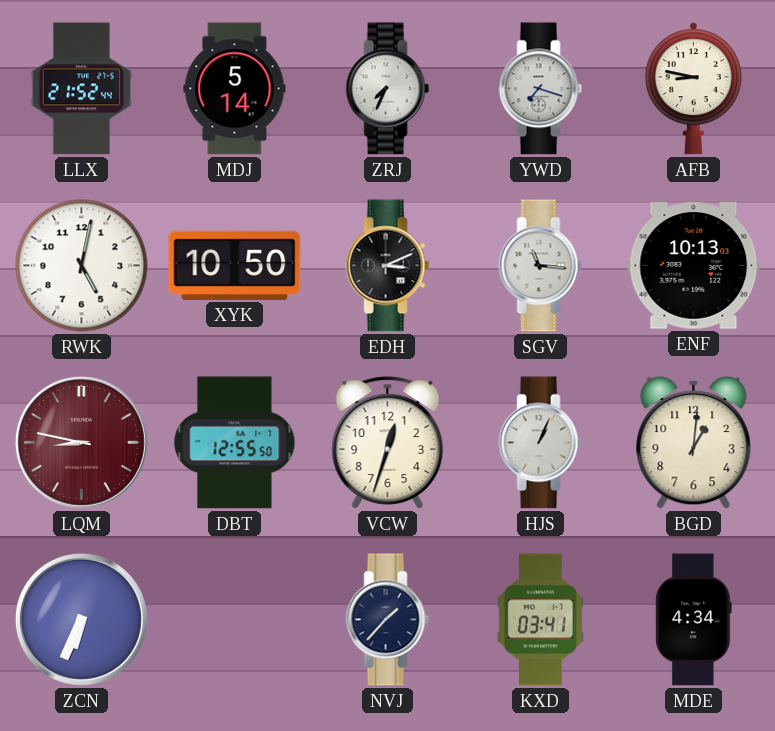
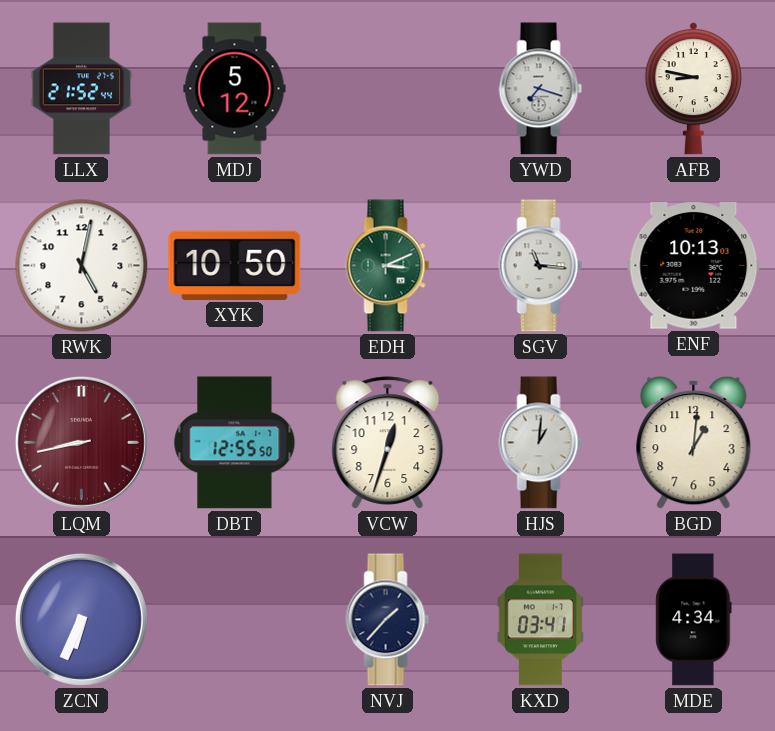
MDJ: 5:14 -> 5:12
ZRJ: 7:34 -> none
EDH dial: black -> green
LQM: 8:47 -> 8:43
HJS: 1:04 -> 1:01
